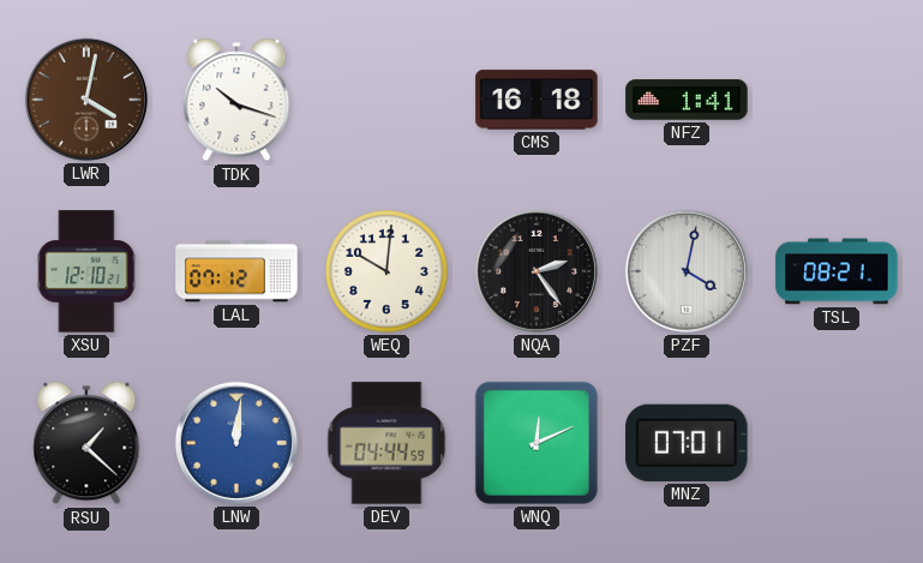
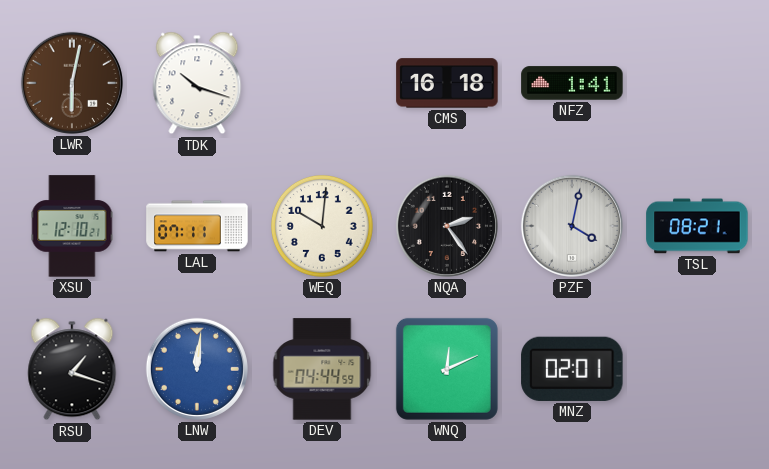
LWR: 4:02 -> 6:02
LAL: 07:12 -> 07:11
RSU: 1:22 -> 1:18
MNZ: 07:01 -> 02:01
